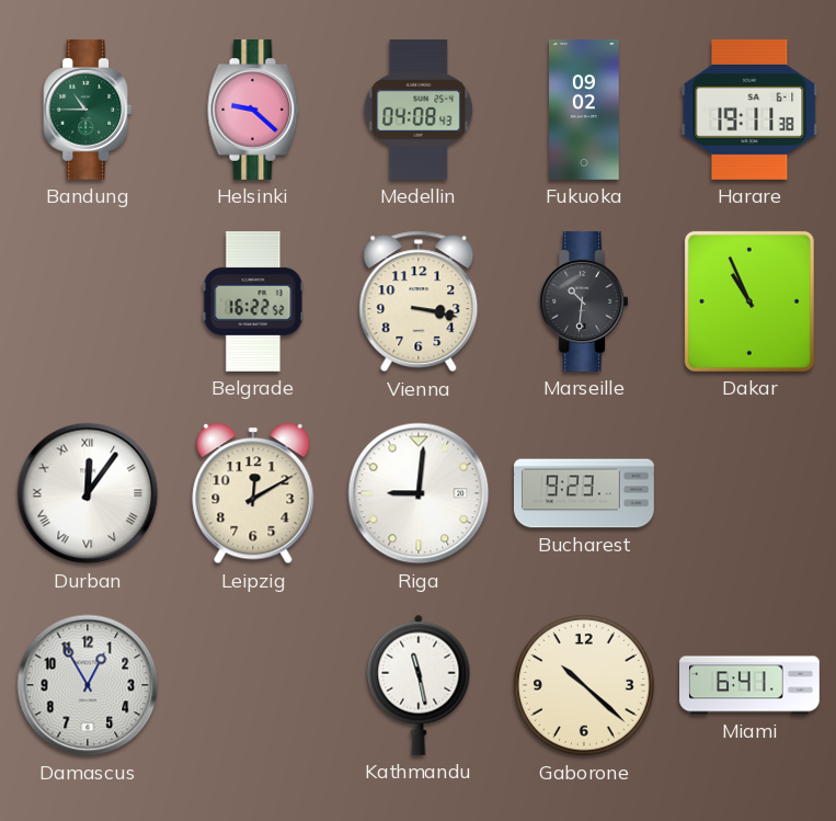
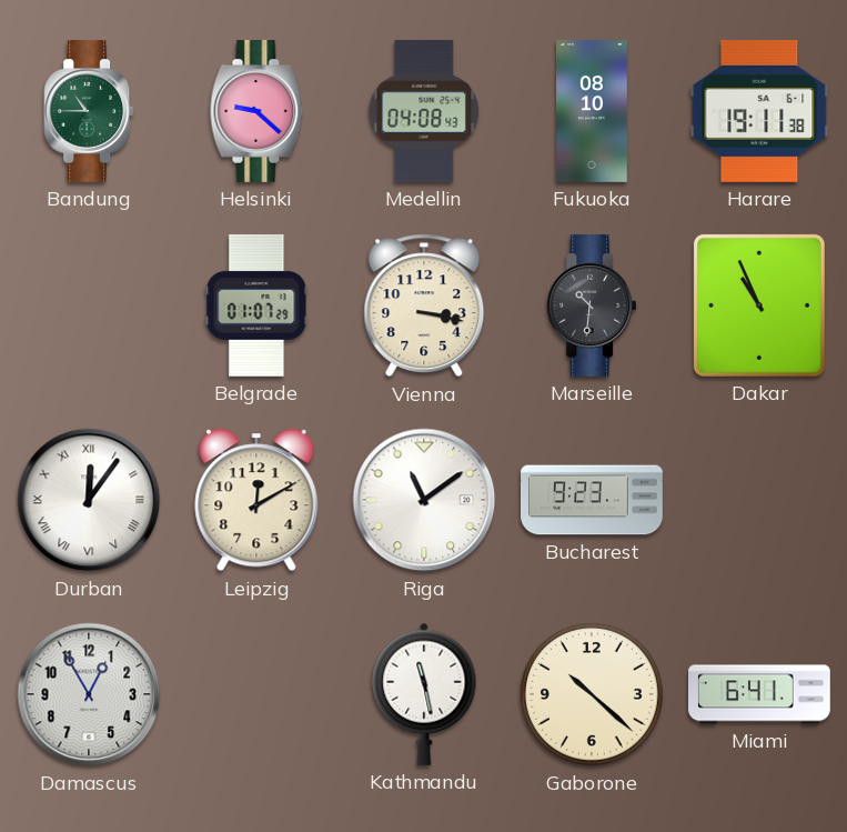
Fukuoka: 09:02 -> 08:10
Belgrade: 16:22 -> 01:07
Riga: 9:01 -> 11:09
